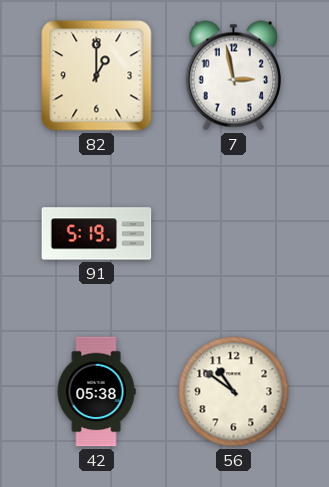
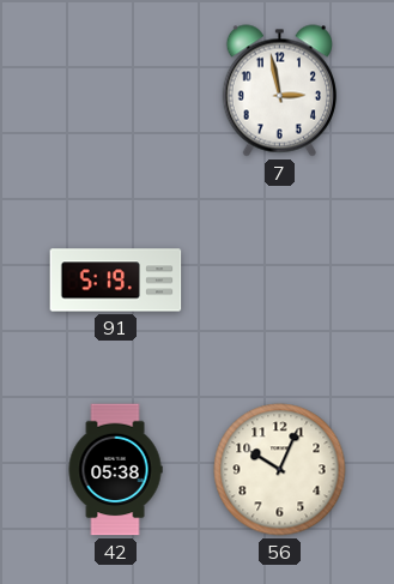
82: 1:00 -> none
56: 10:51 -> 10:04
